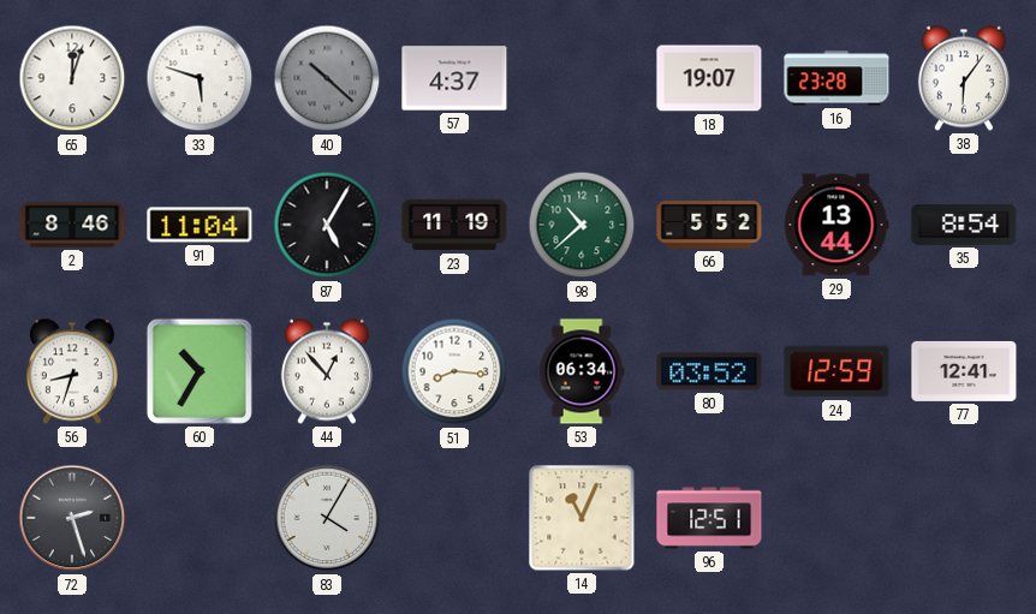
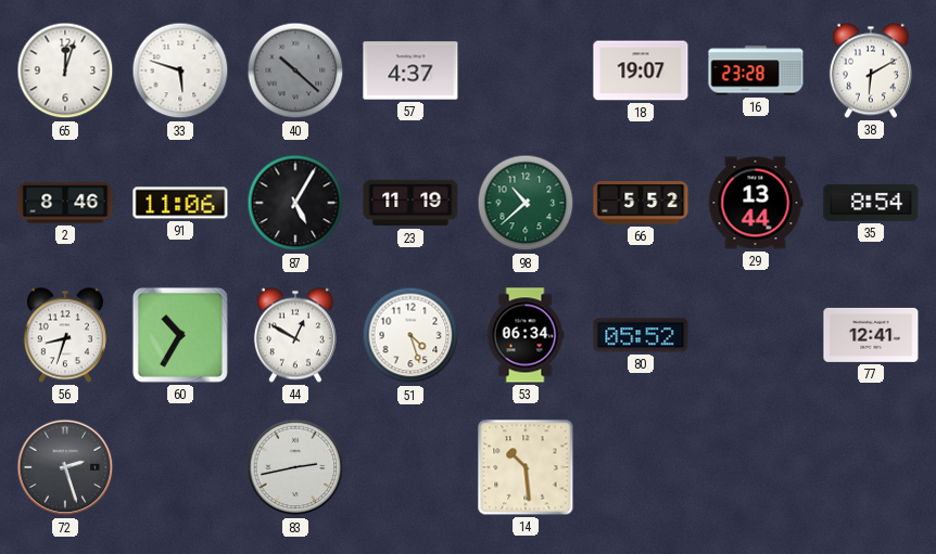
38: 6:06 -> 6:10
91: 11:04 -> 11:06
44: 12:53 -> 12:50
51: 8:16 -> 4:27
80: 03:52 -> 05:52
24: 12:59 -> none
83: 4:05 -> 2:43
14: 11:04 -> 10:29
96: 12:51 -> none
